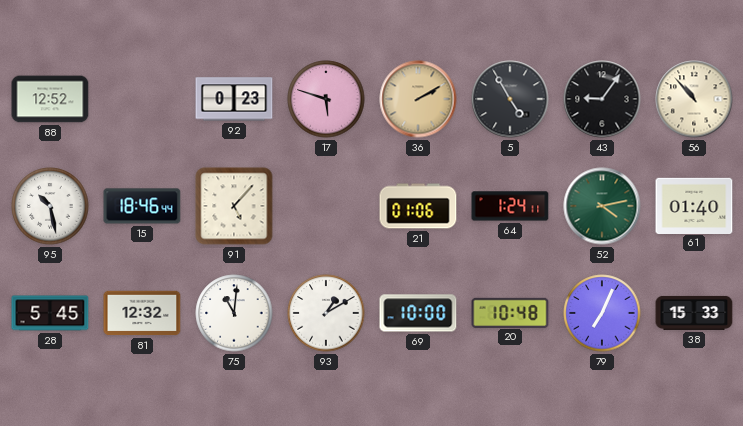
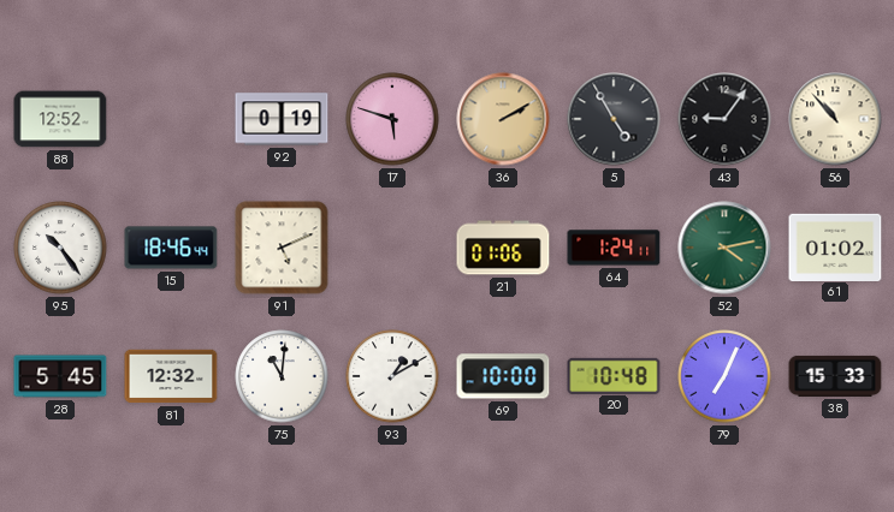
92: 0:23 -> 0:19
95: 10:28 -> 10:24
91: 5:07 -> 5:11
61: 01:40 -> 01:02
